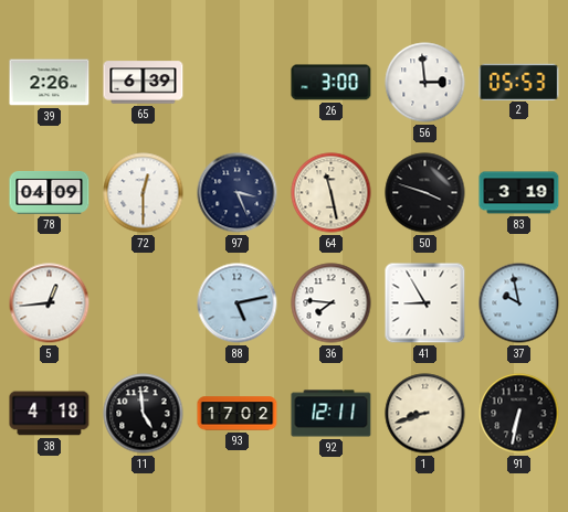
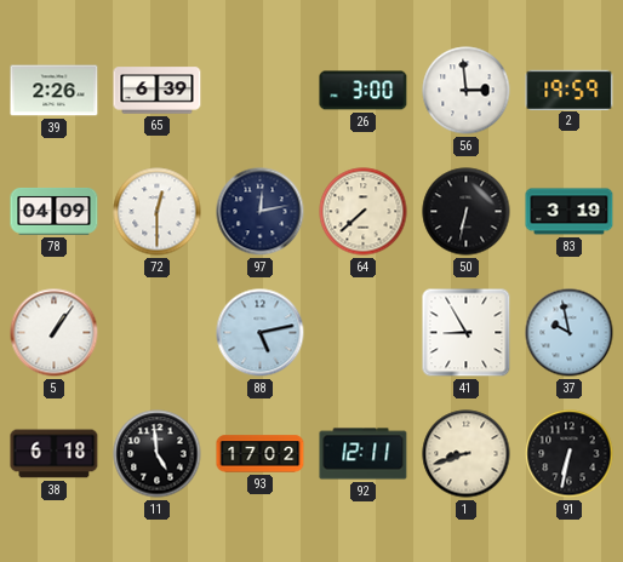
2: 05:53 -> 19:59
97: 3:26 -> 12:13
64: 11:28 -> 7:38
50: 3:48 -> 6:32
5: 12:44 -> 1:06
36: 7:46 -> none
38: 4:18 -> 6:18
